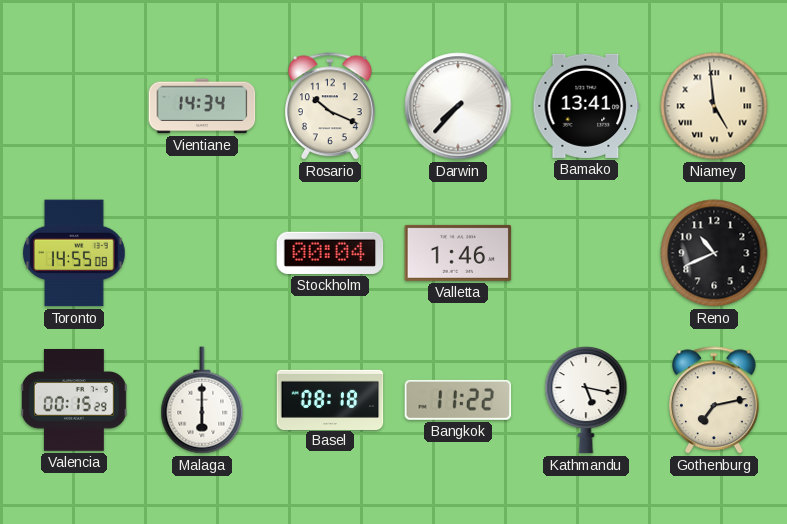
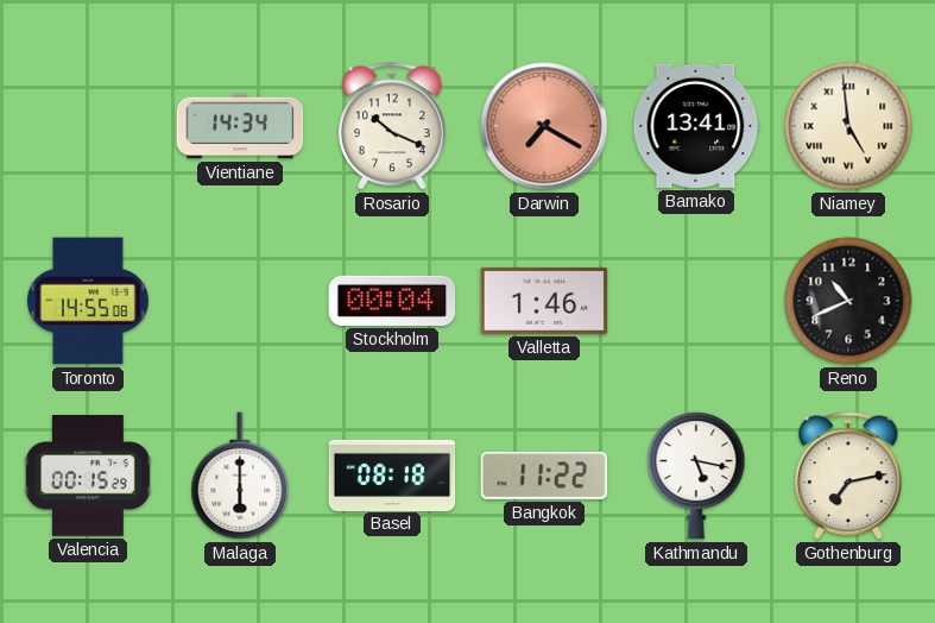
Darwin: 7:37 -> 7:20
Darwin dial: white -> salmon
